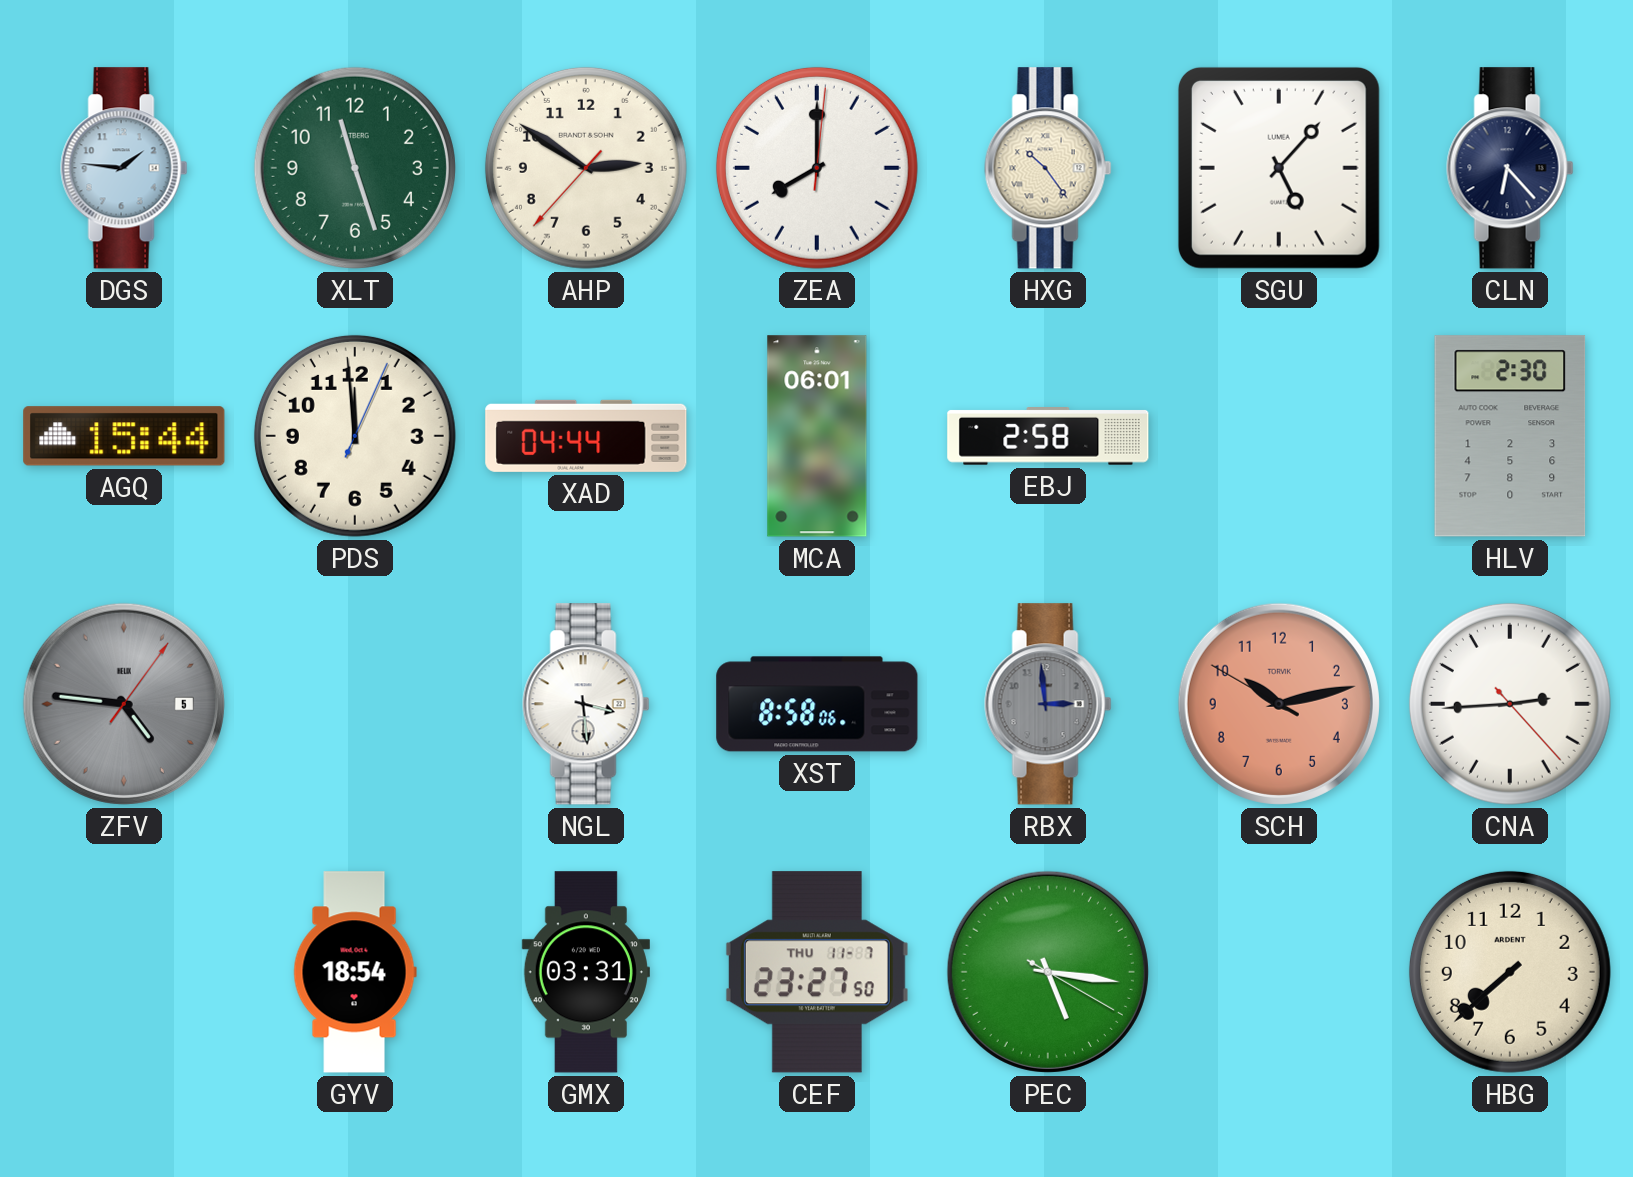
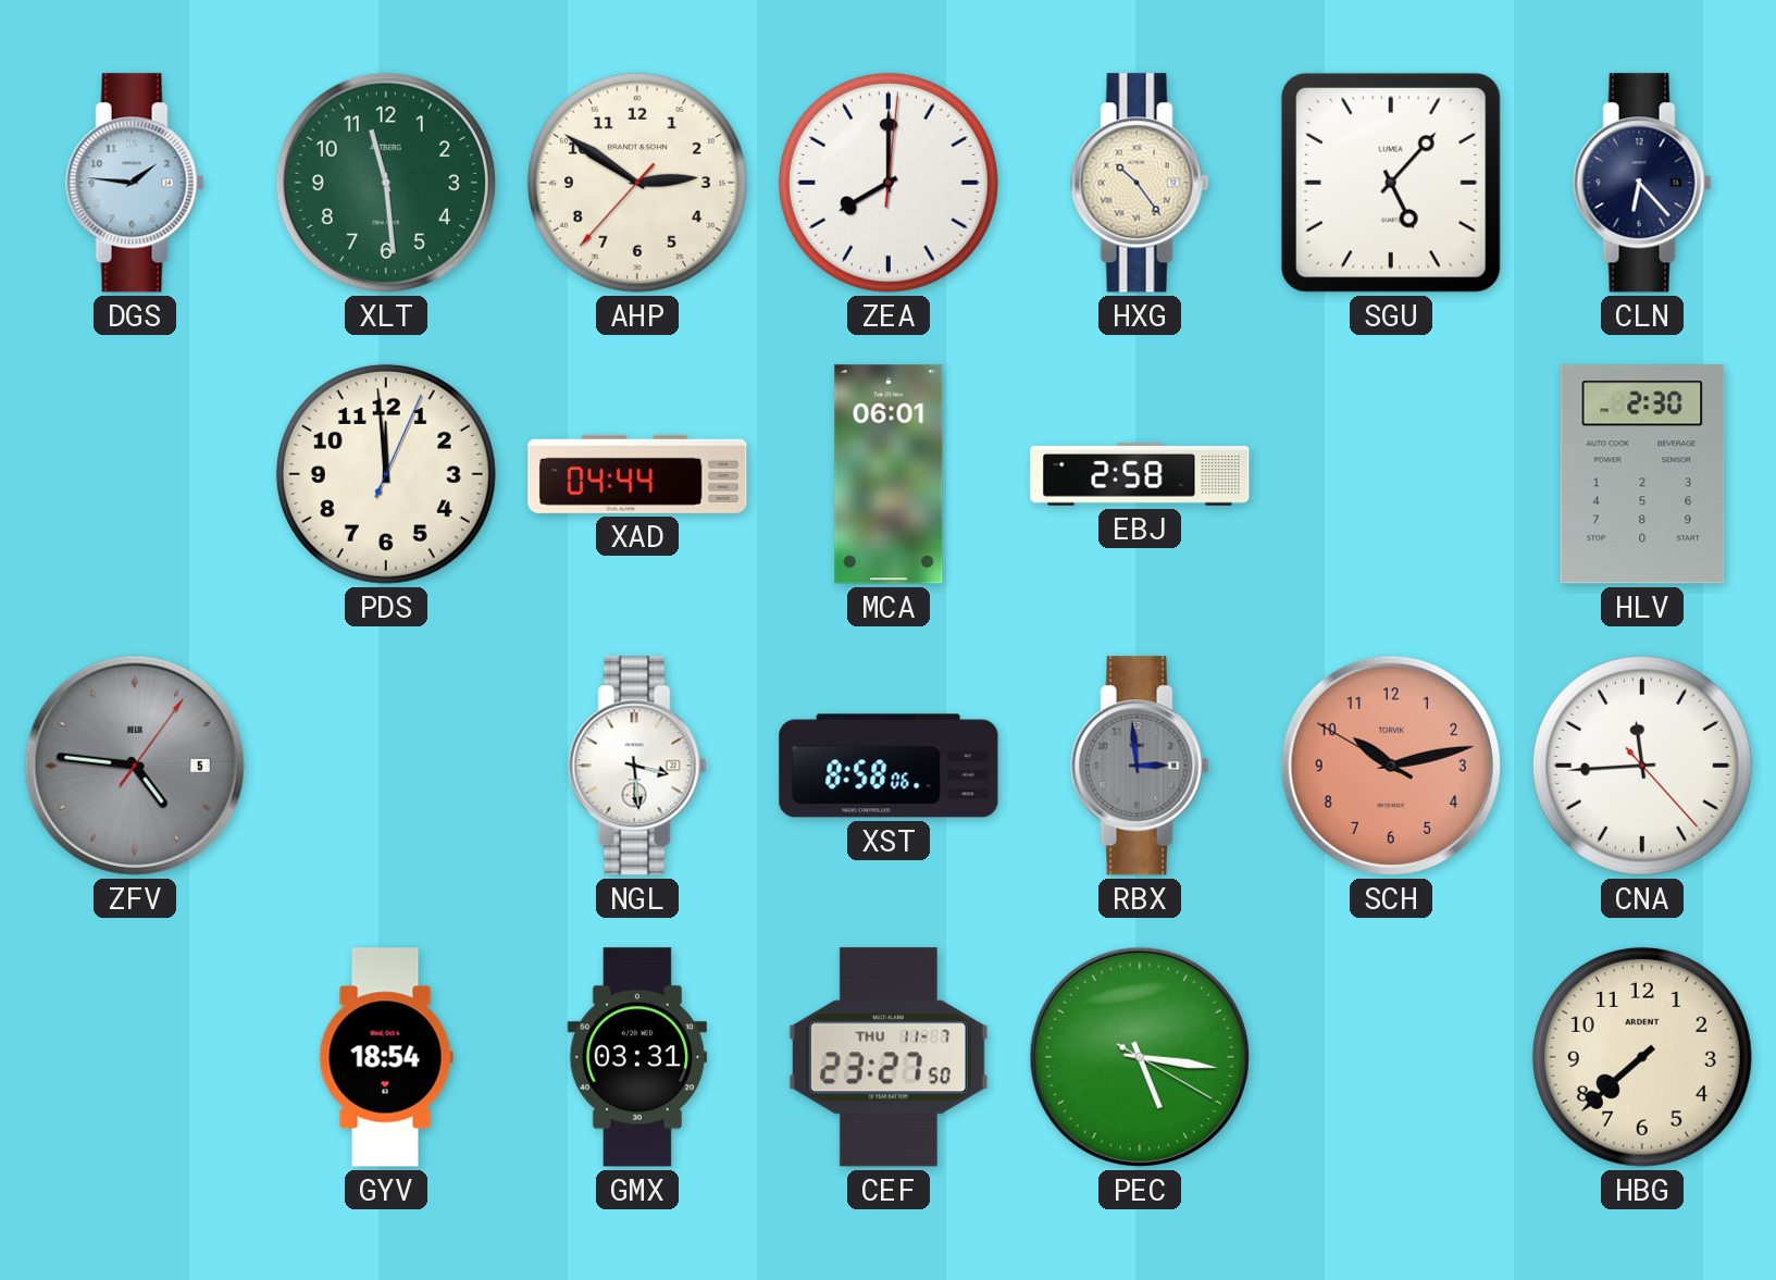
XLT: 11:27 -> 11:29
AGQ: 15:44 -> none
CNA: 2:44 -> 11:44
